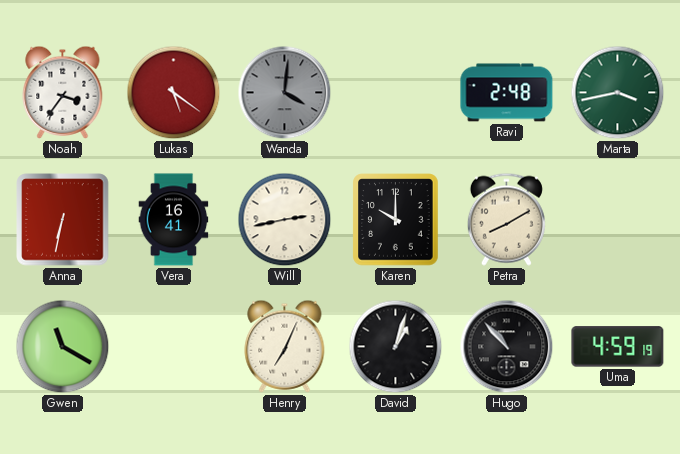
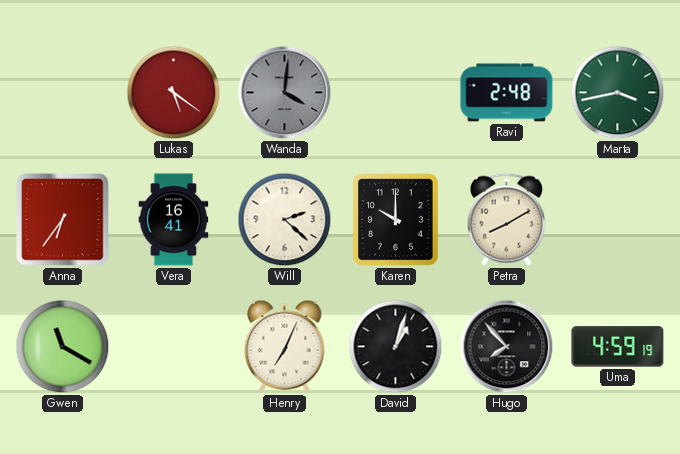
Noah: 3:36 -> none
Anna: 6:32 -> 6:36
Will: 2:43 -> 2:22
Hugo: 10:53 -> 7:53
